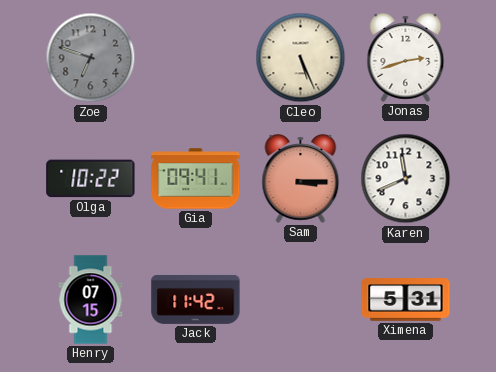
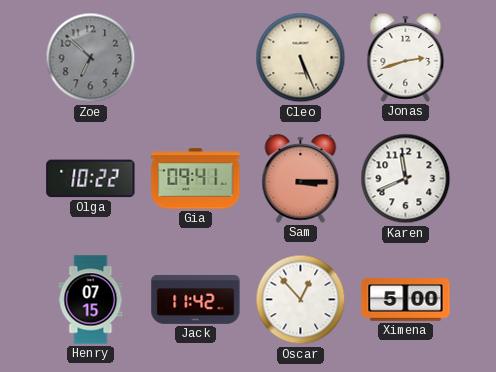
Zoe: 6:48 -> 6:52
Oscar: none -> 12:53
Ximena: 5:31 -> 5:00
